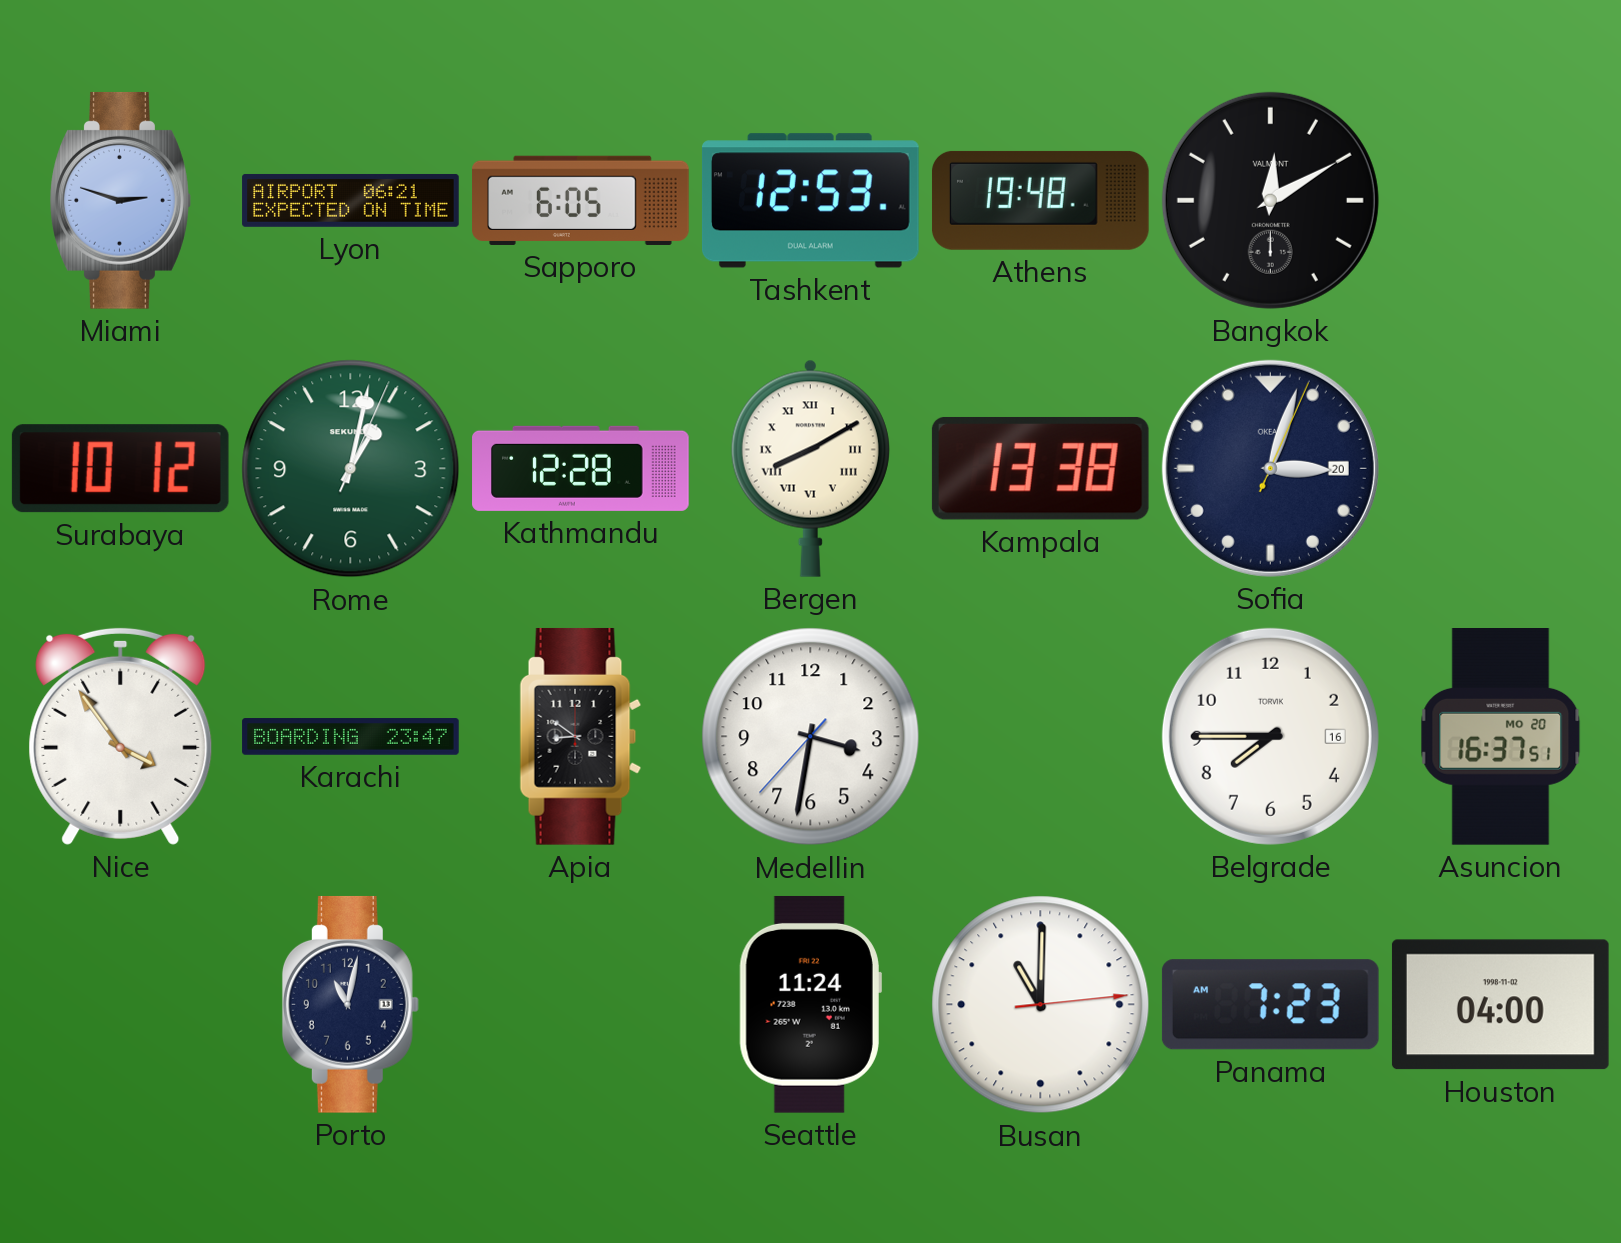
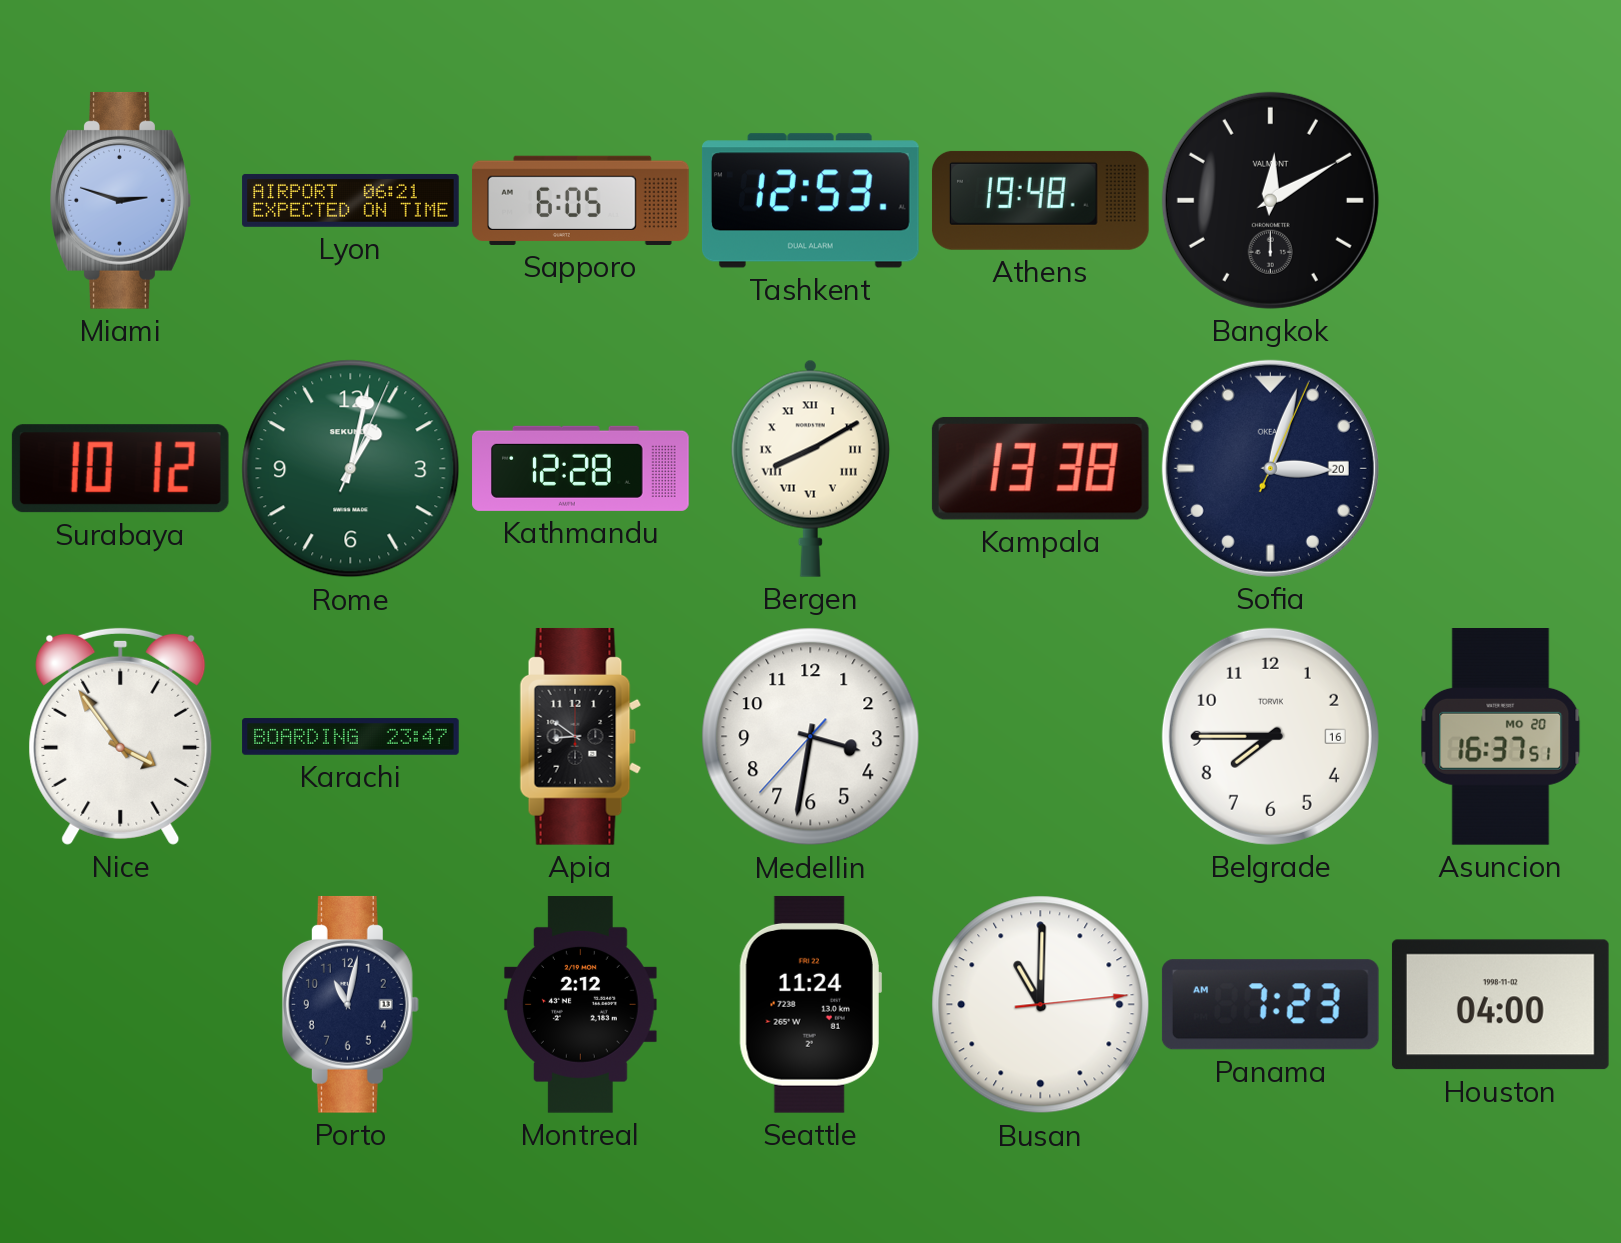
Montreal: none -> 2:12
